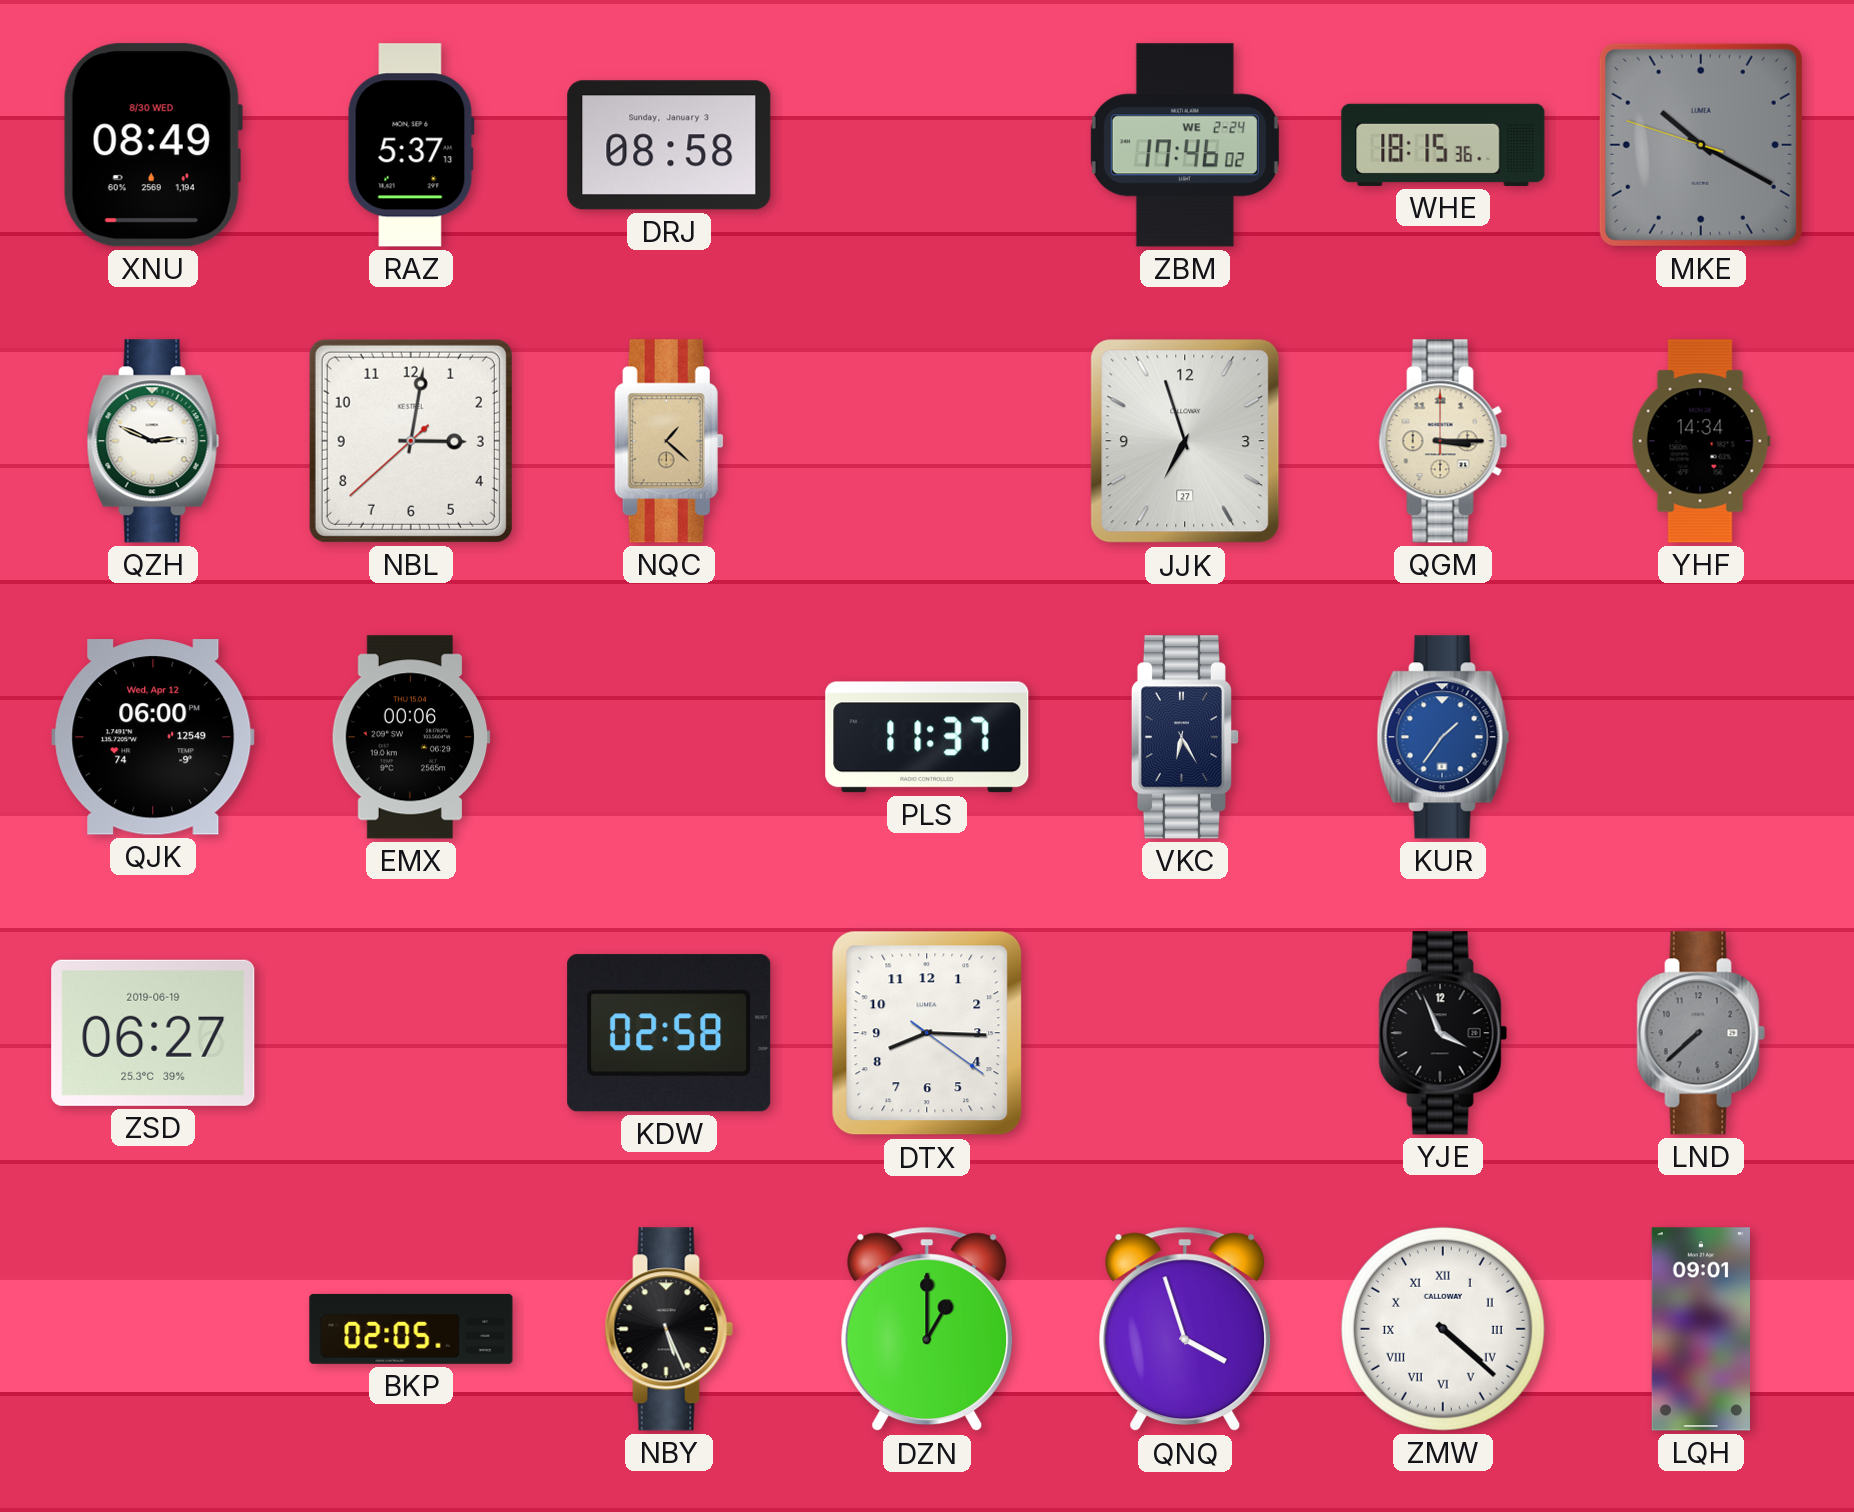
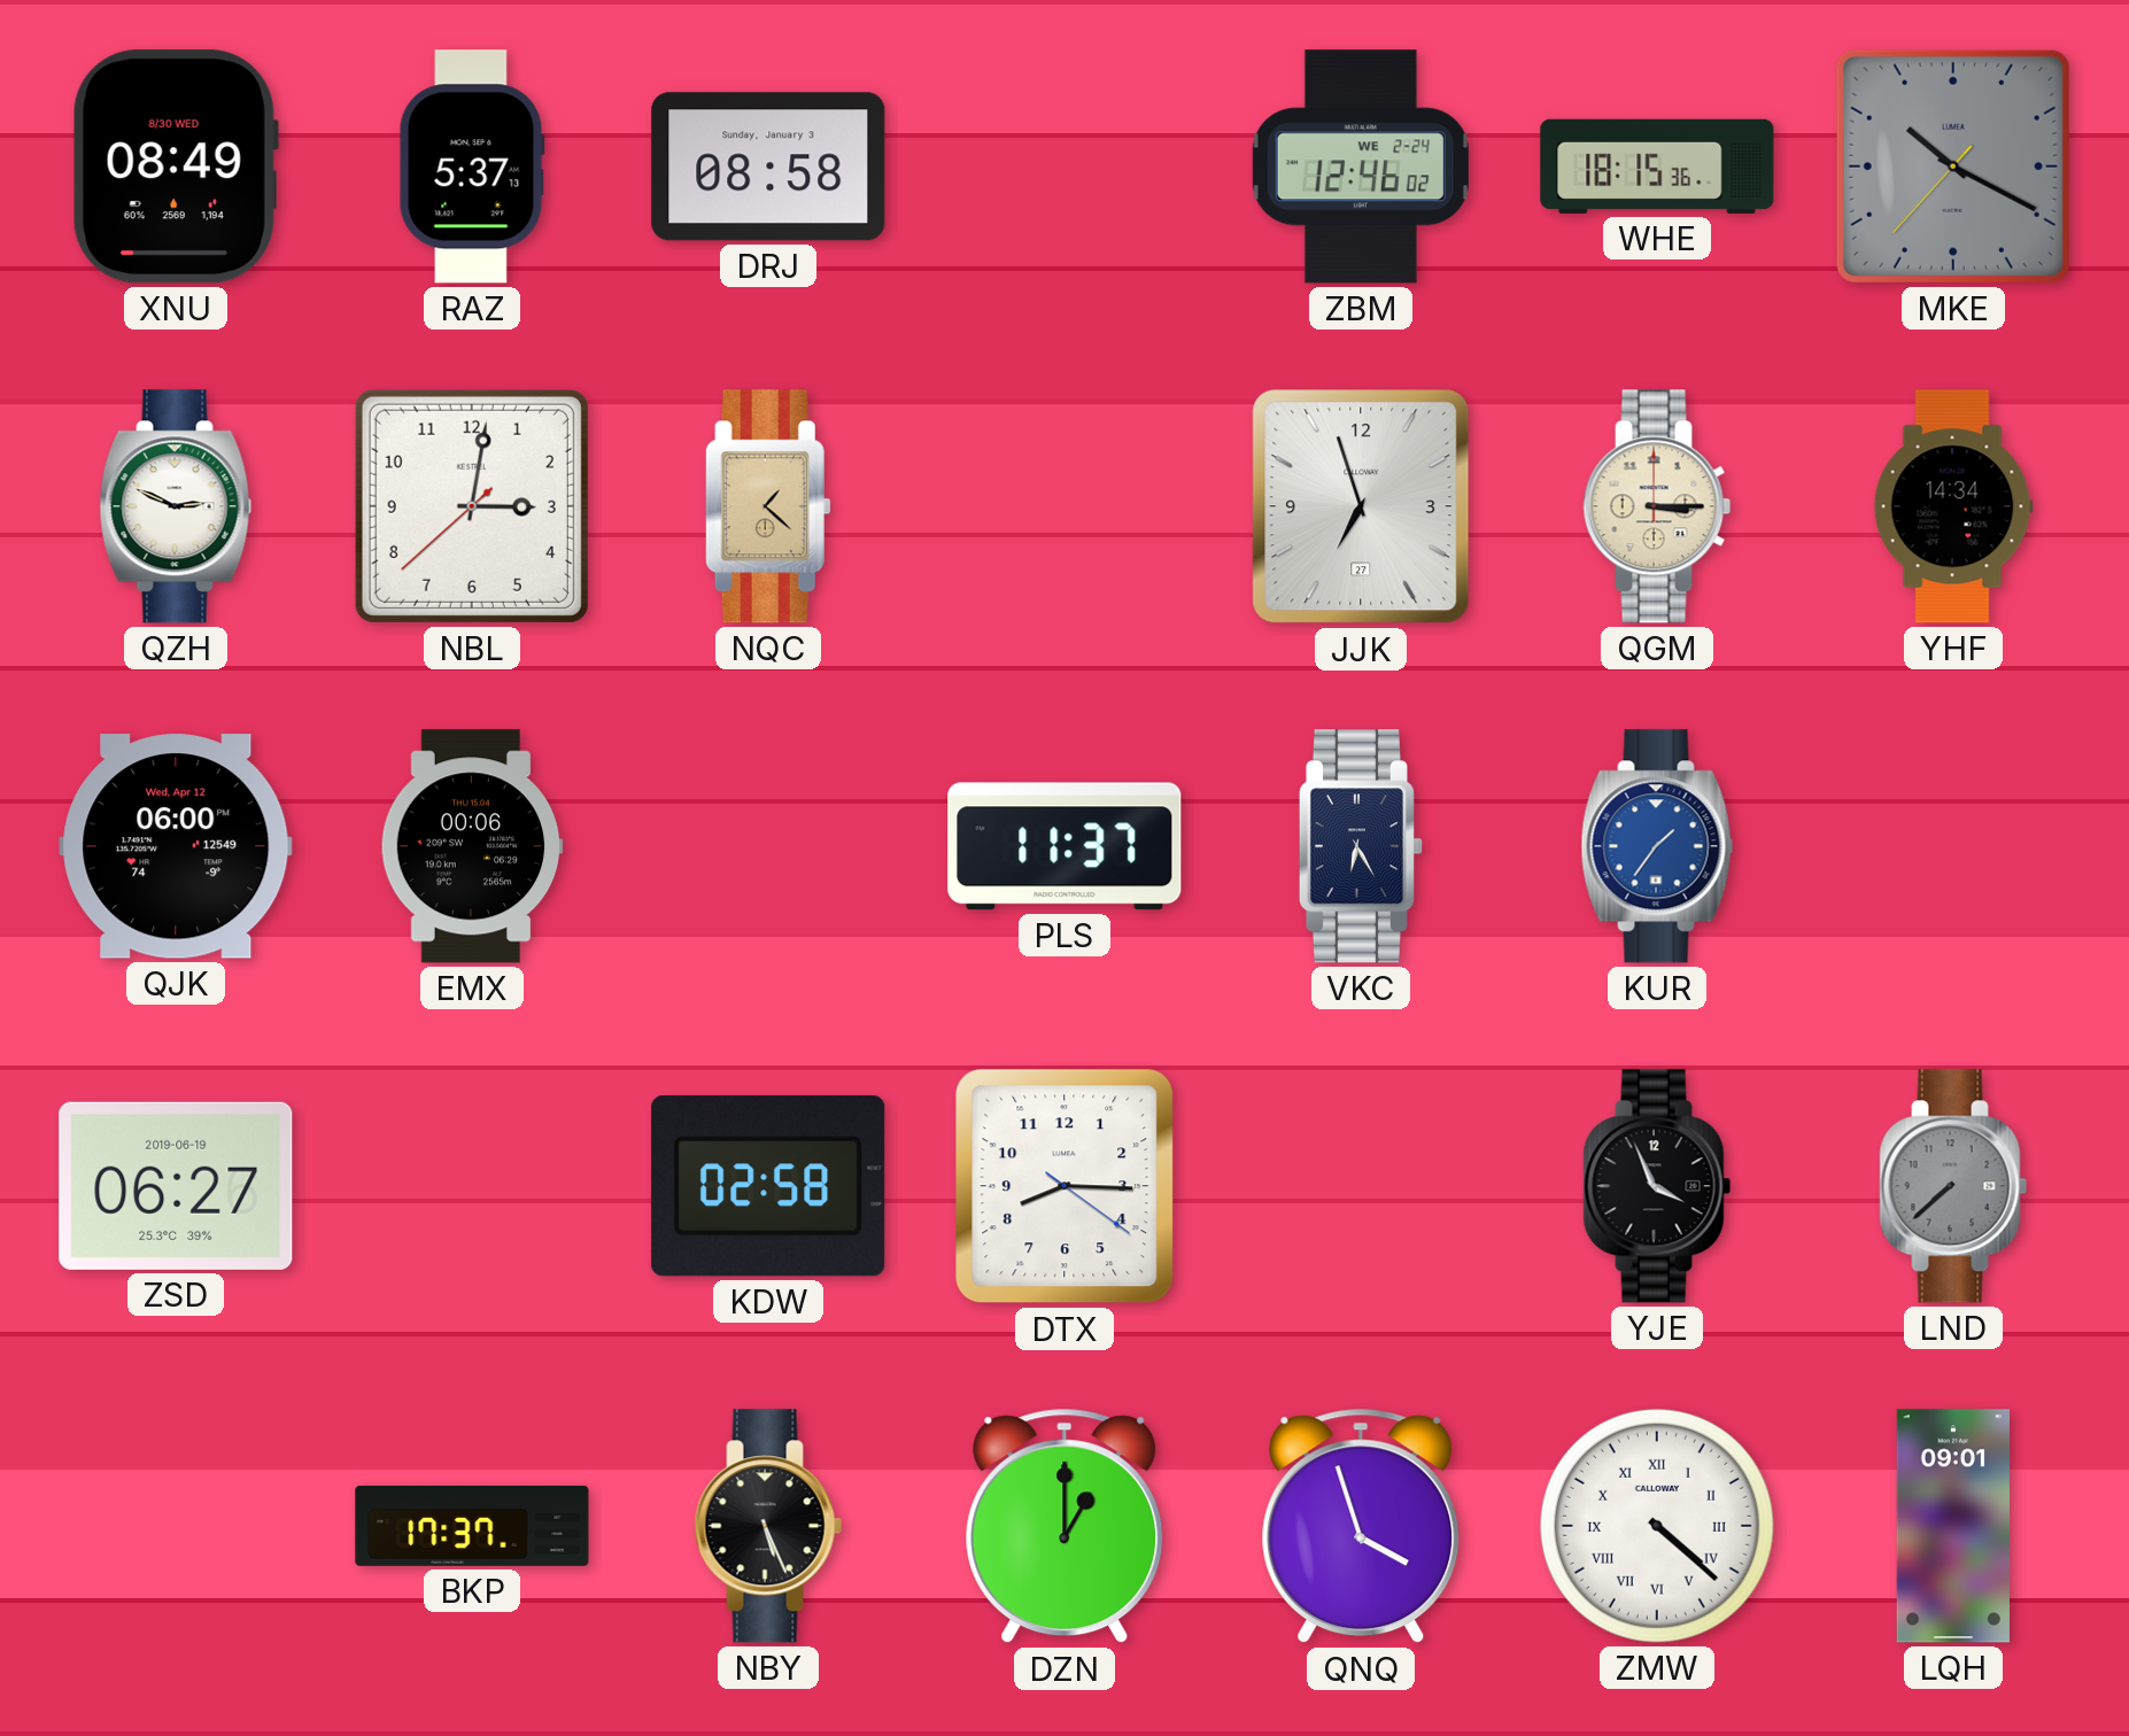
ZBM: 17:46 -> 12:46
MKE: 10:19:48 -> 10:19:37
BKP: 02:05 -> 17:37
